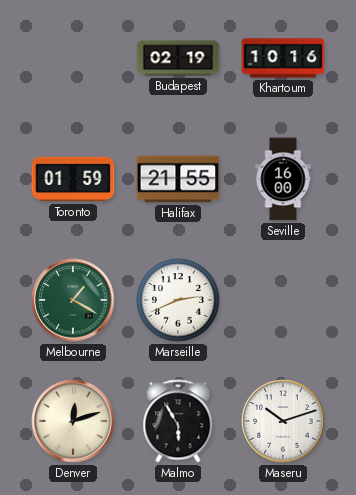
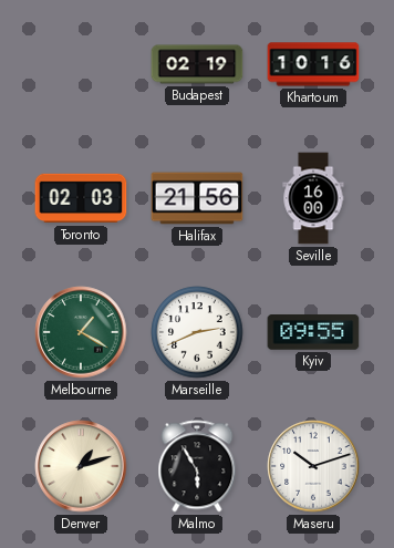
Toronto: 01:59 -> 02:03
Halifax: 21:55 -> 21:56
Kyiv: none -> 09:55
Denver: 12:12 -> 1:12
